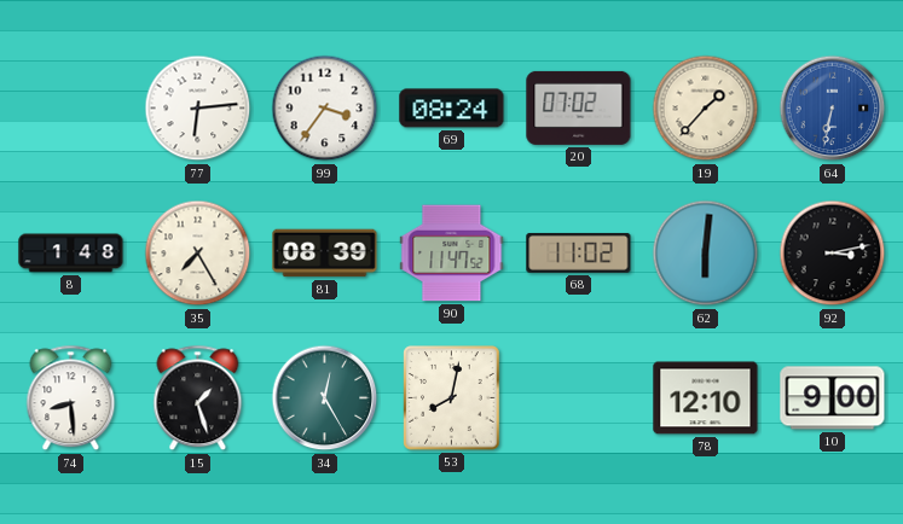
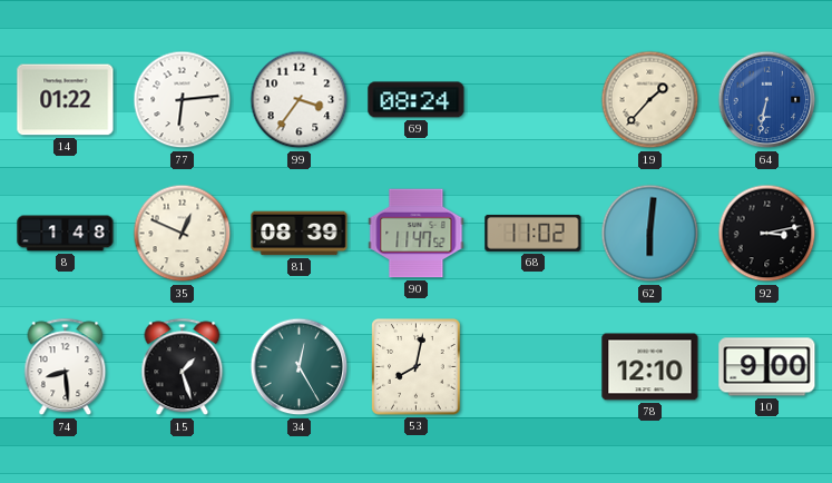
14: none -> 01:22
20: 07:02 -> none
35: 7:25 -> 12:49
